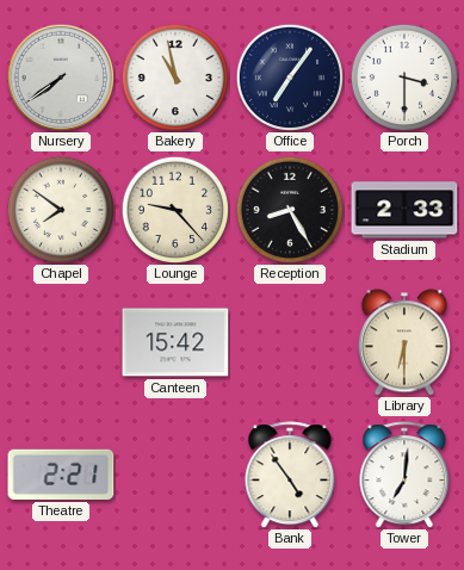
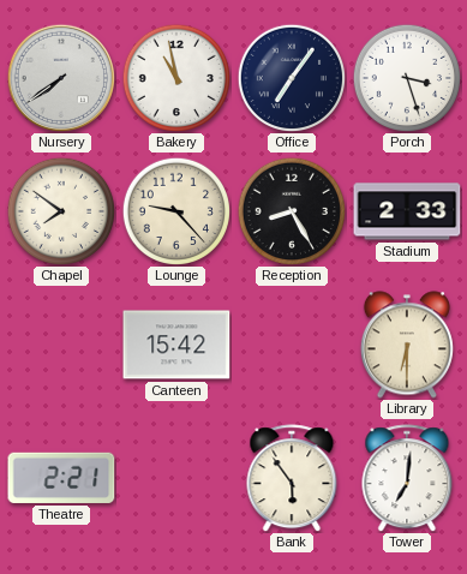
Porch: 3:30 -> 3:27
Bank: 4:54 -> 5:54
